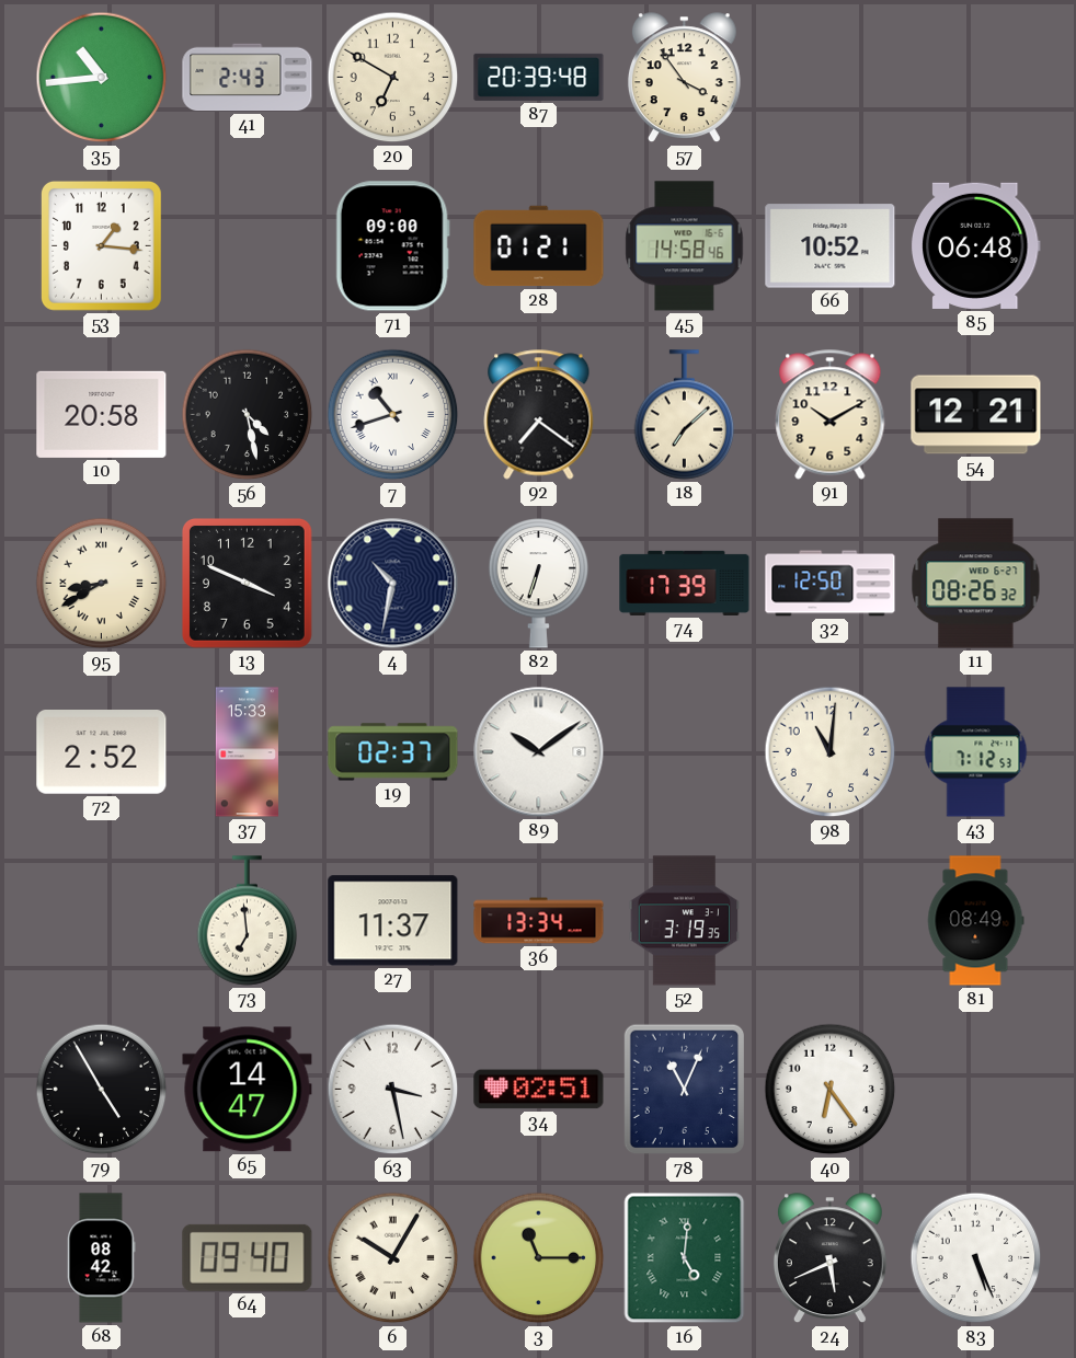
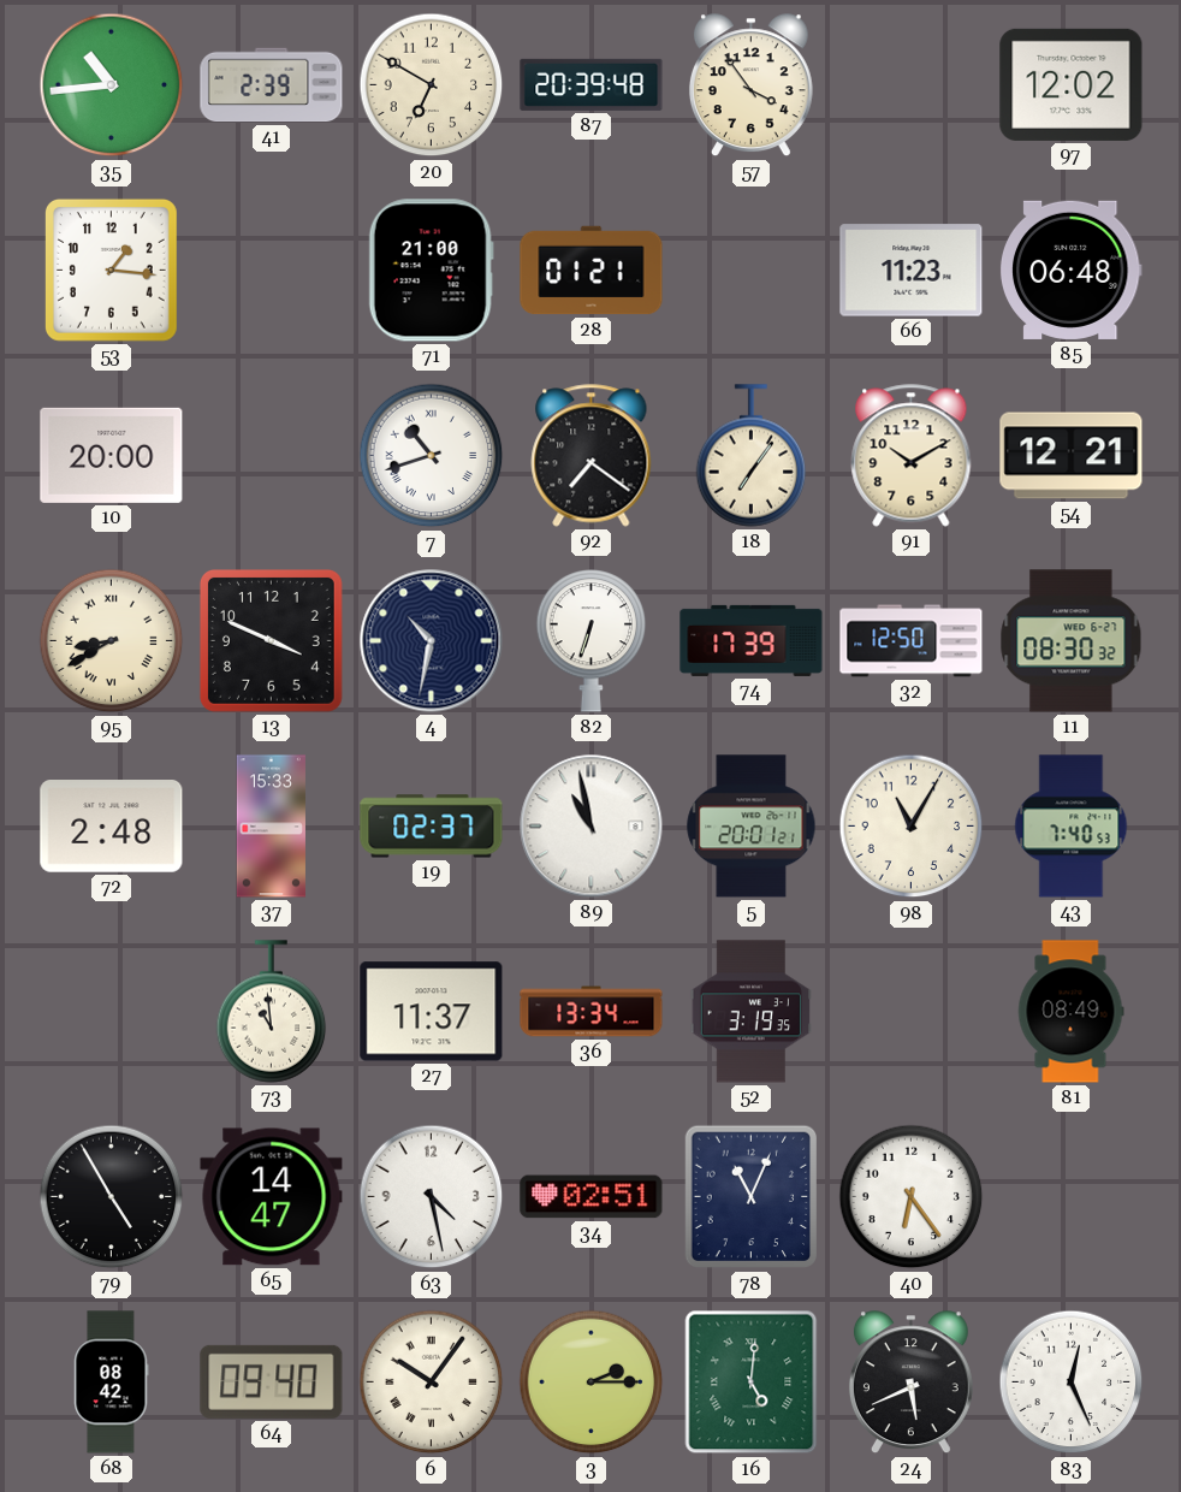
41: 2:43 -> 2:39
97: none -> 12:02
71: 09:00 -> 21:00
45: 14:58 -> none
66: 10:52 -> 11:23
10: 20:58 -> 20:00
56: 4:28 -> none
18: 7:08 -> 7:06
11: 08:26 -> 08:30
72: 2:52 -> 2:48
89: 10:09 -> 10:58
5: none -> 20:01
98: 11:01 -> 11:05
43: 7:12 -> 7:40
73: 6:59 -> 10:59
63: 3:28 -> 4:28
6: 10:05 -> 10:06
3: 11:15 -> 2:15
83: 5:26 -> 12:26
